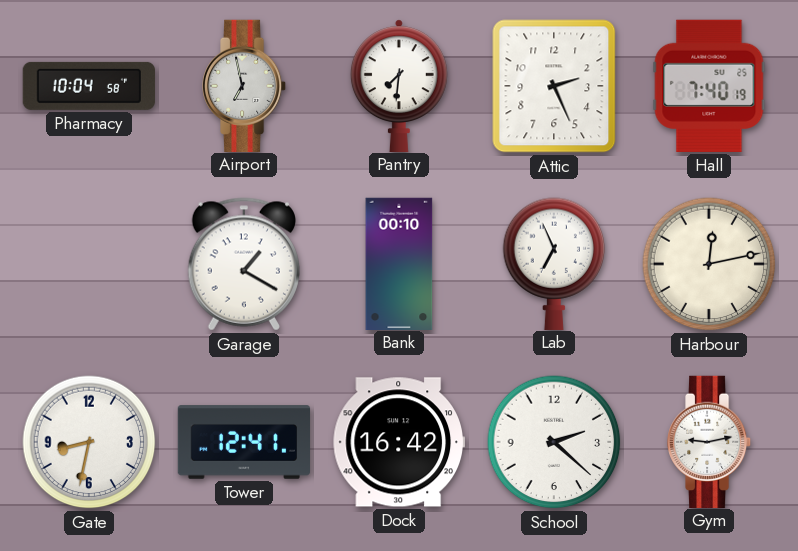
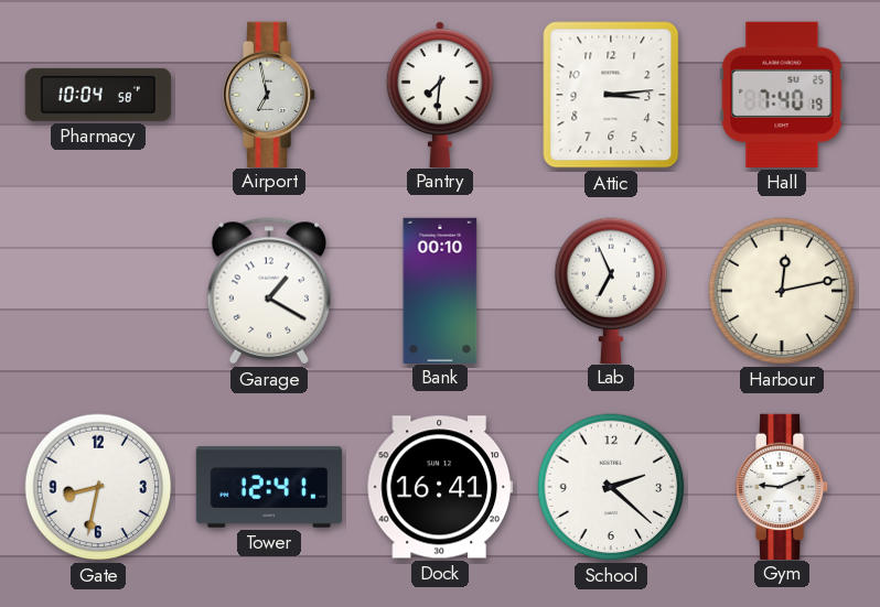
Attic: 2:26 -> 3:14
Dock: 16:42 -> 16:41
Gym: 9:13 -> 9:11
